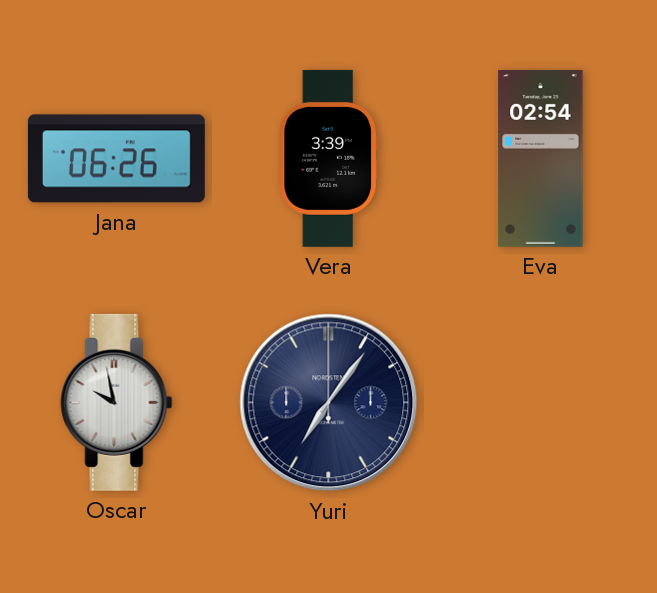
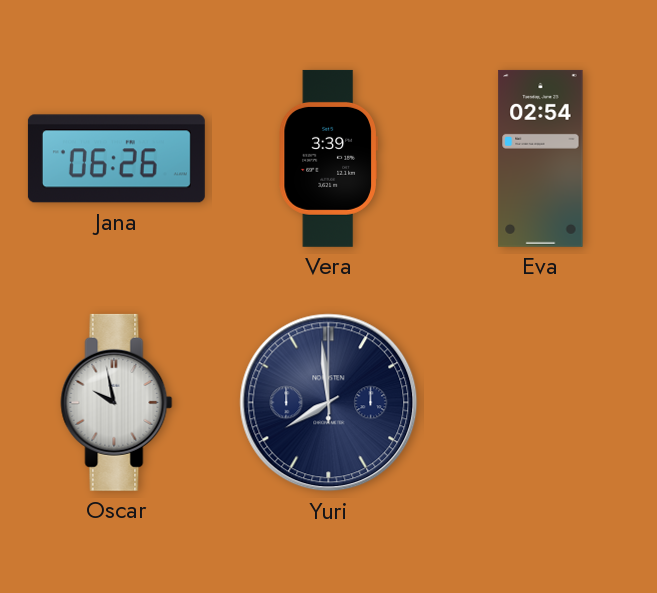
Yuri: 7:06 -> 7:59
